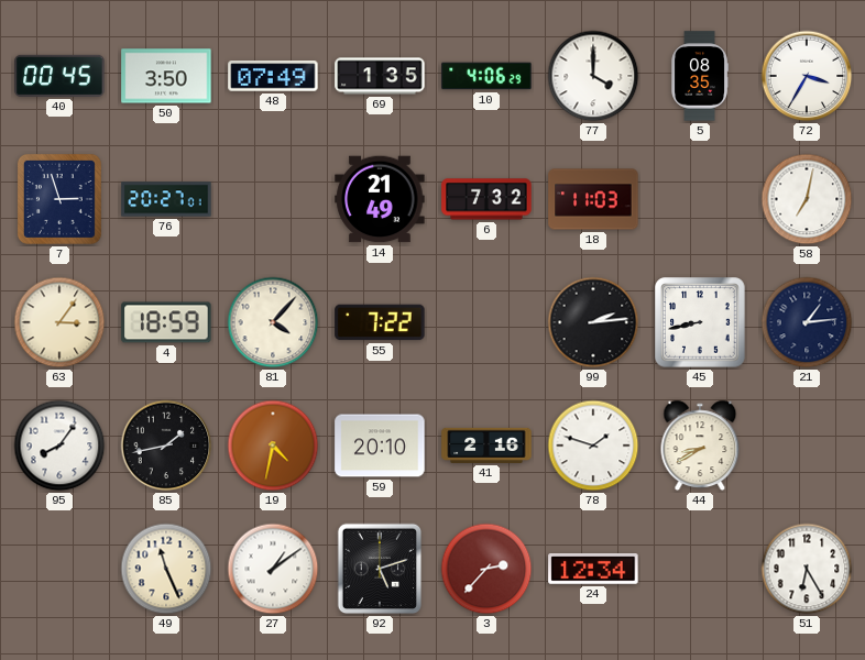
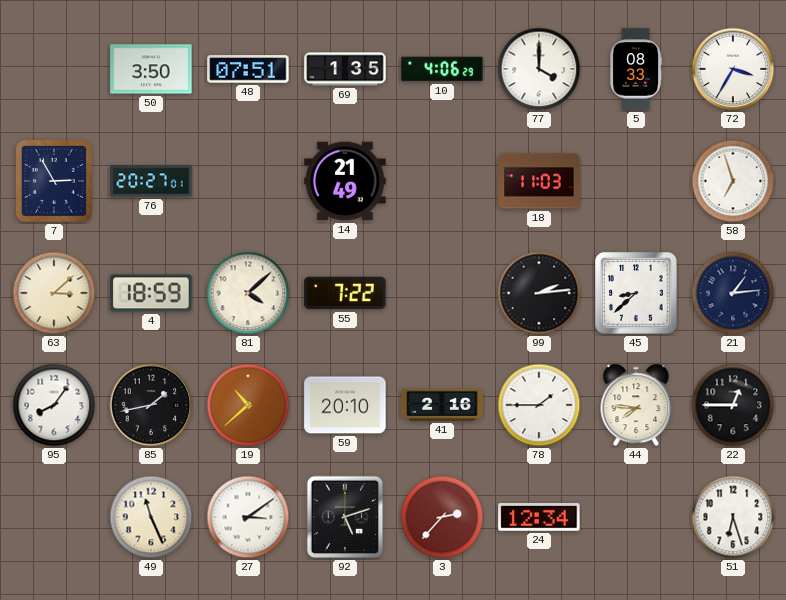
40: 00:45 -> none
48: 07:49 -> 07:51
5: 08:35 -> 08:33
7: 2:57 -> 2:55
6: 7:32 -> none
58: 7:02 -> 6:57
63: 3:06 -> 3:08
81: 4:07 -> 4:08
45: 8:43 -> 8:38
19: 4:32 -> 10:38
78: 1:48 -> 1:45
44: 8:40 -> 7:46
22: none -> 12:45
27: 1:09 -> 3:09
51: 6:25 -> 6:27
